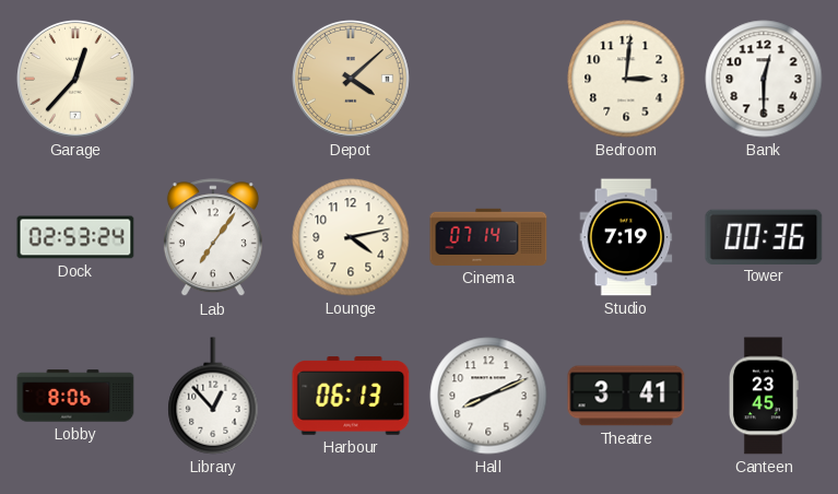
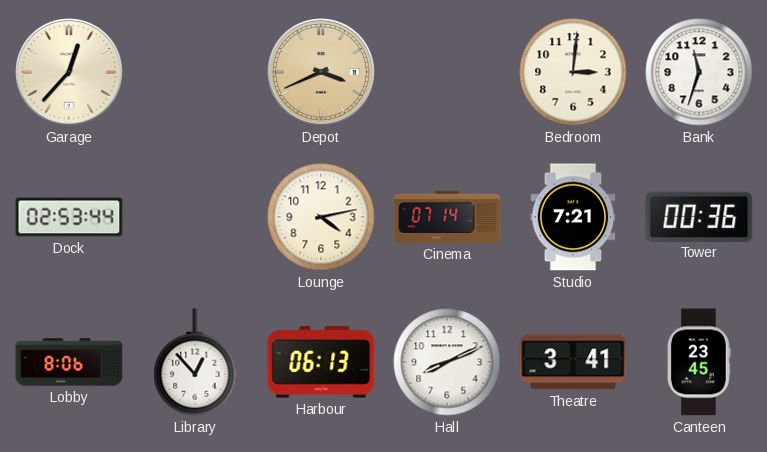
Depot: 4:08 -> 3:41
Bank: 12:30 -> 11:33
Dock: 02:53:24 -> 02:53:44
Lab: 7:06 -> none
Studio: 7:19 -> 7:21
